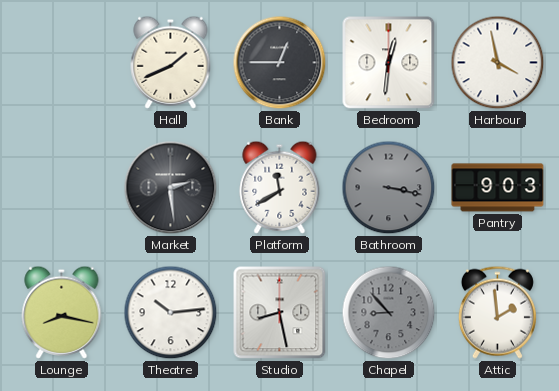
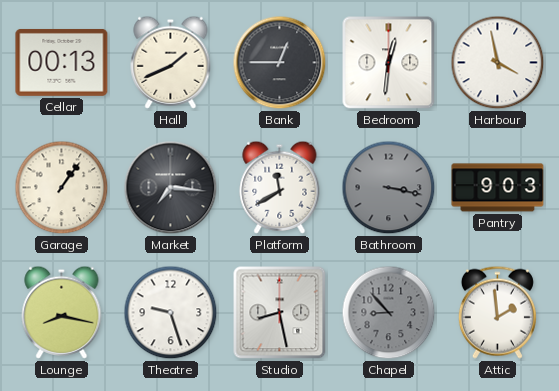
Cellar: none -> 00:13
Garage: none -> 1:06
Market: 2:29 -> 7:16
Theatre: 10:14 -> 9:27
